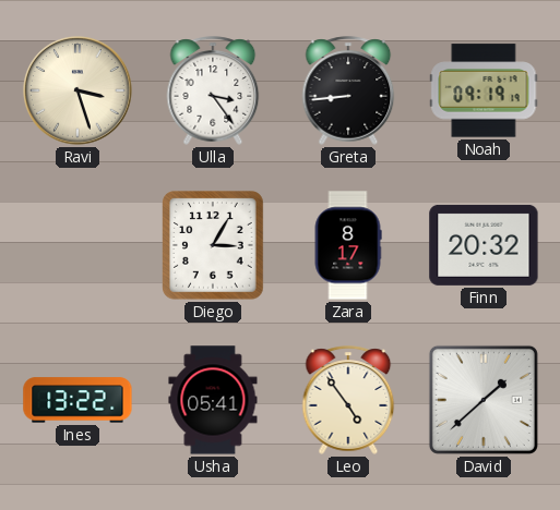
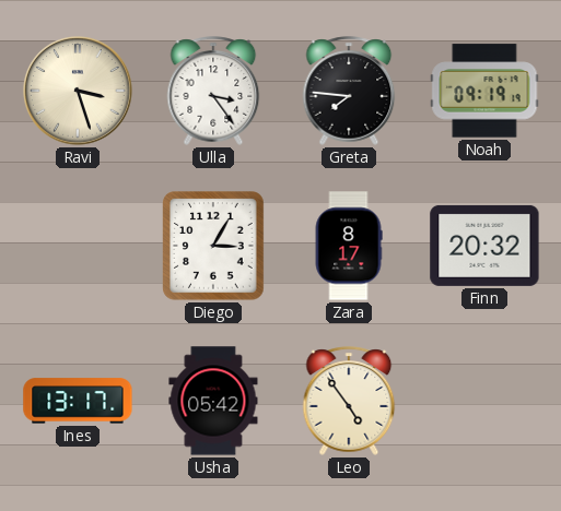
Greta: 8:44 -> 7:46
Ines: 13:22 -> 13:17
Usha: 05:41 -> 05:42
David: 1:38 -> none
